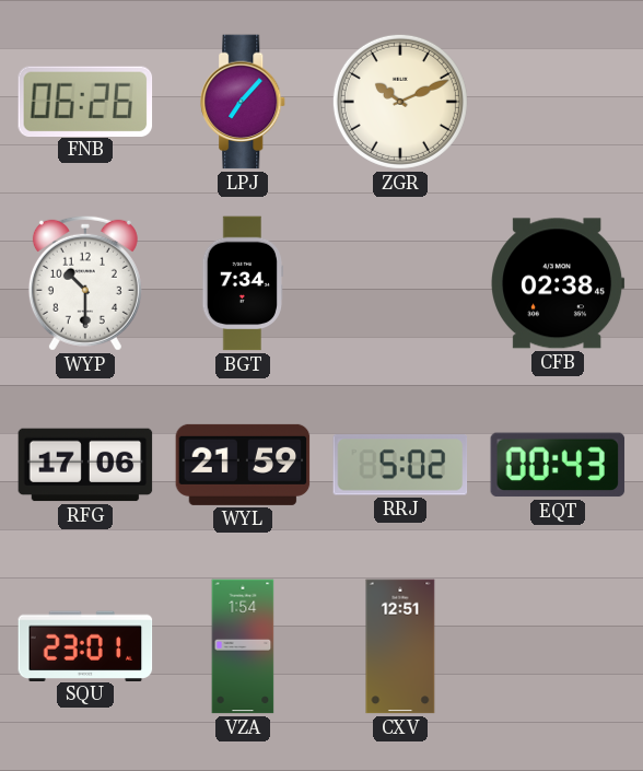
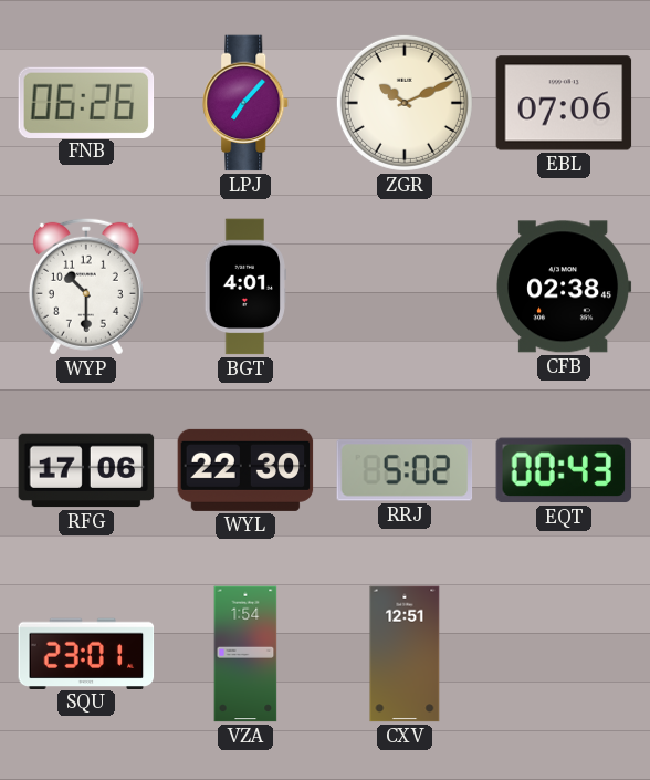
EBL: none -> 07:06
BGT: 7:34 -> 4:01
WYL: 21:59 -> 22:30
